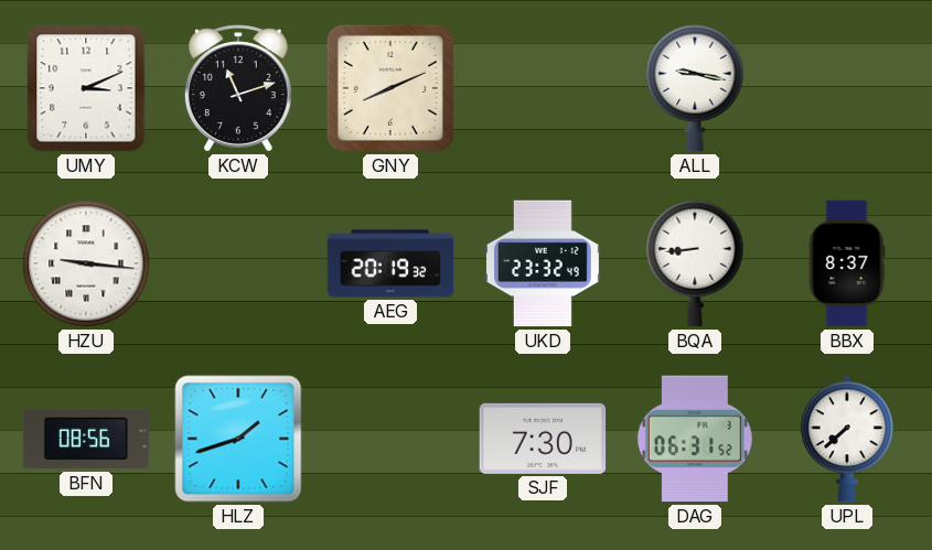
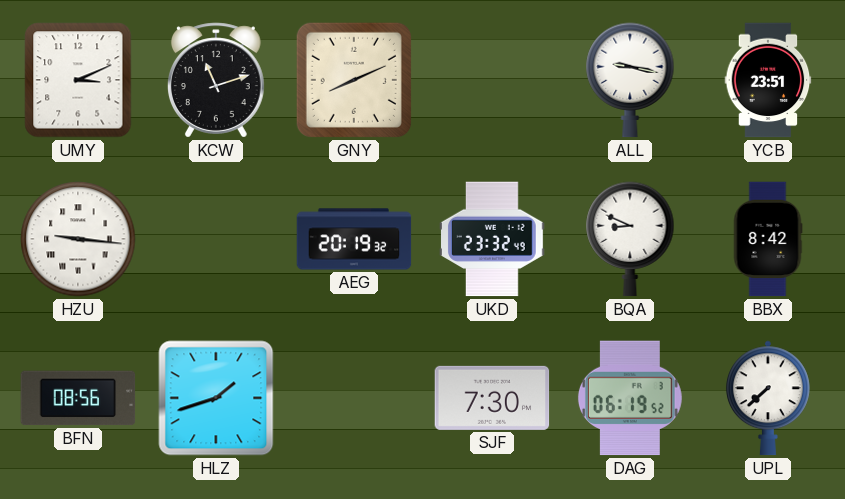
YCB: none -> 23:51
BQA: 8:44 -> 8:49
BBX: 8:37 -> 8:42
DAG: 06:31 -> 06:19
